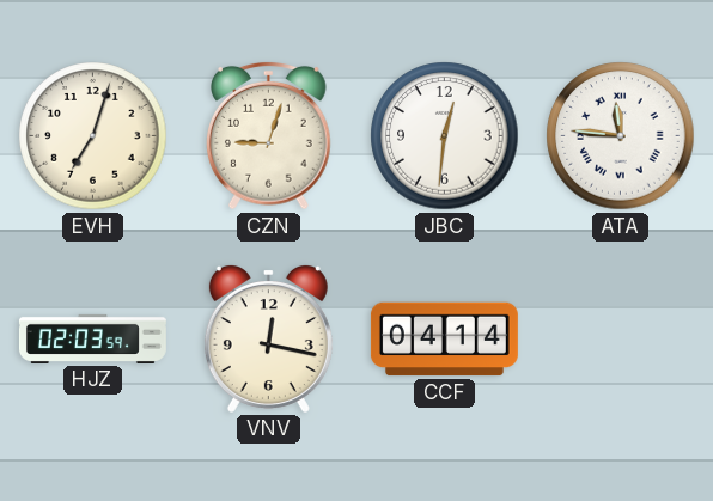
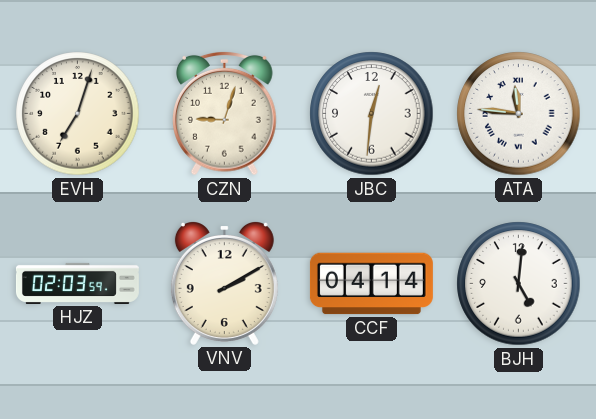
VNV: 12:17 -> 2:10
BJH: none -> 5:01
